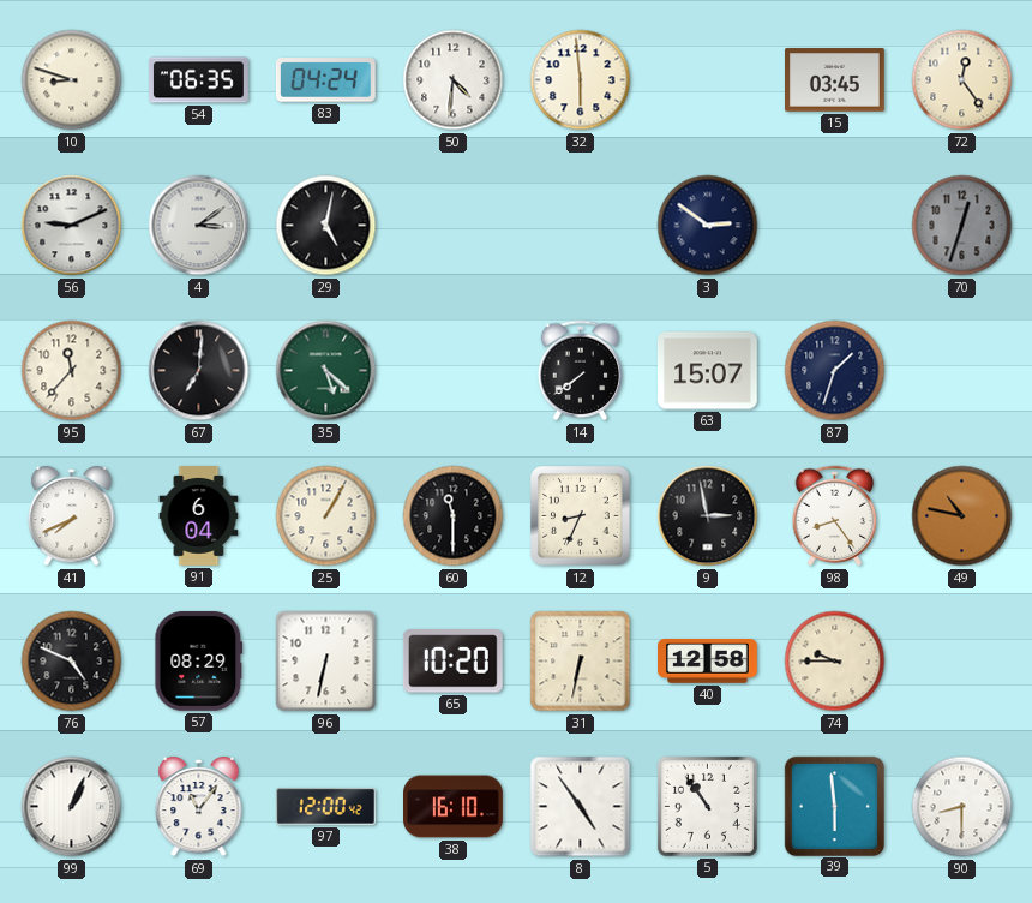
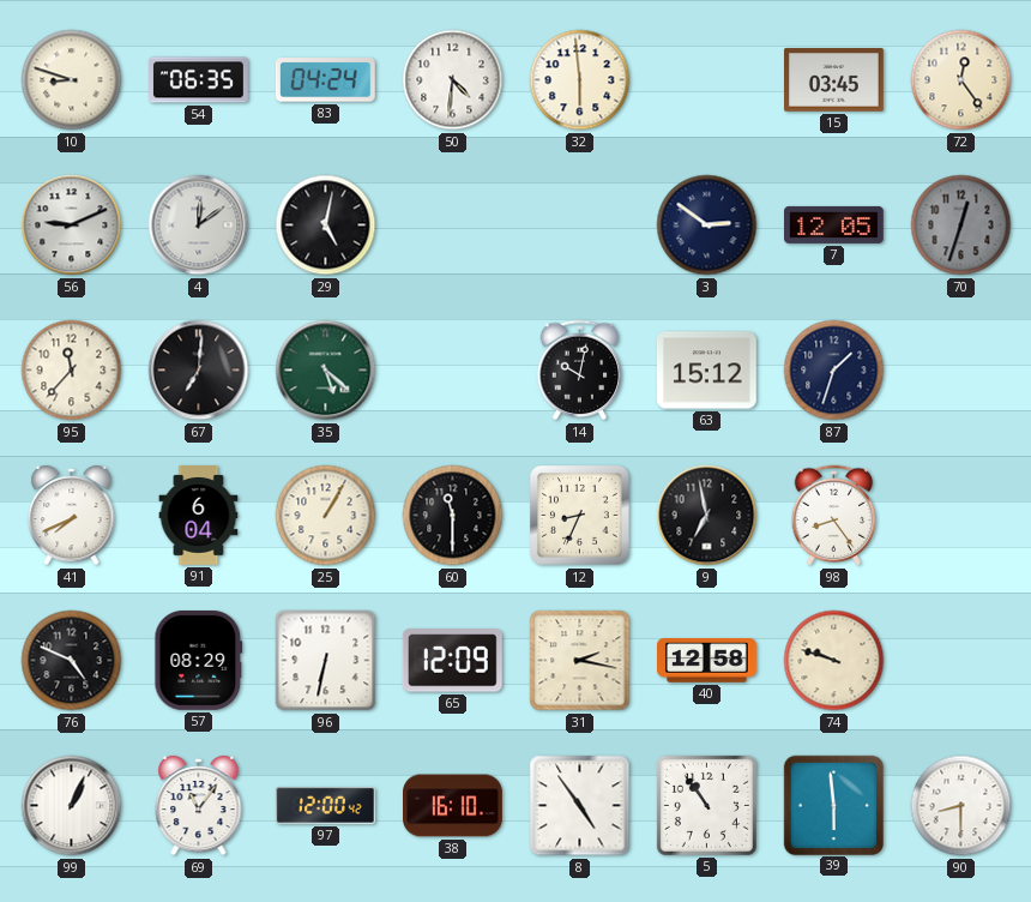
4: 3:09 -> 12:09
7: none -> 12:05
14: 7:39 -> 10:02
63: 15:07 -> 15:12
9: 2:58 -> 6:58
49: 10:47 -> none
65: 10:20 -> 12:09
31: 6:32 -> 2:17
74: 9:45 -> 9:48
